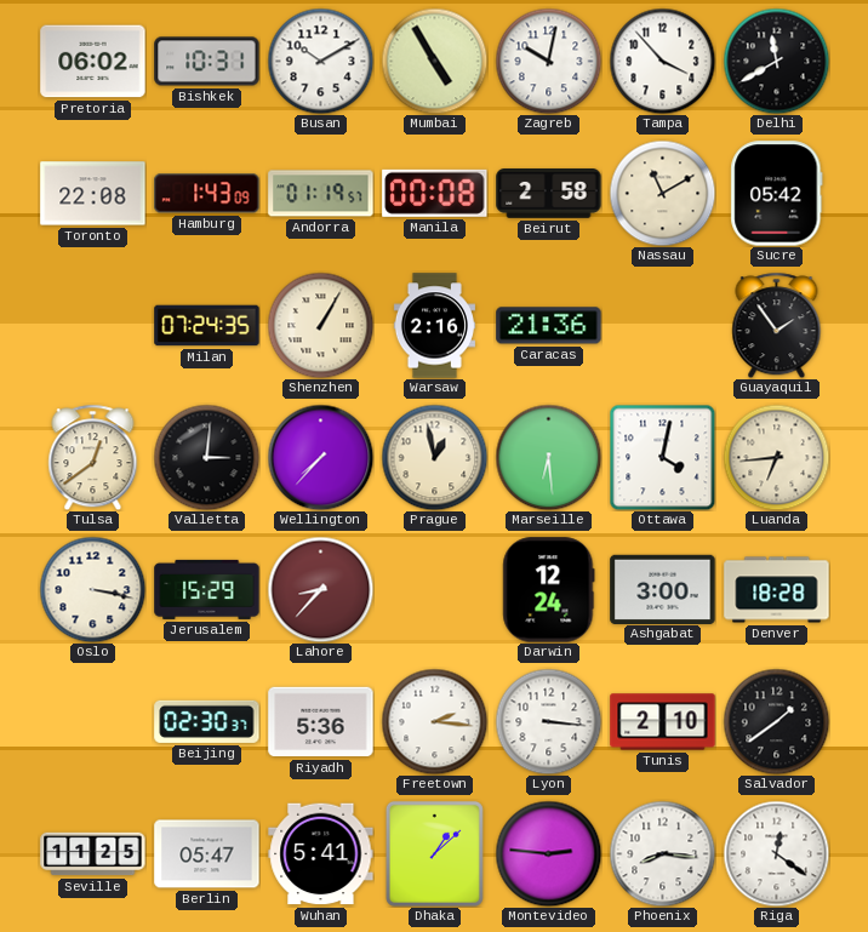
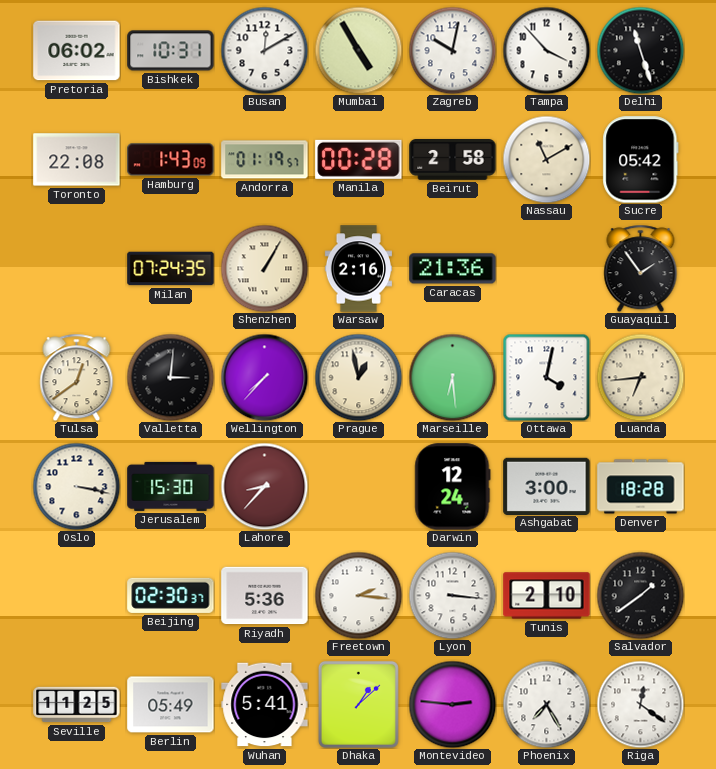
Busan: 10:10 -> 12:10
Delhi: 11:40 -> 11:27
Manila: 00:08 -> 00:28
Jerusalem: 15:29 -> 15:30
Berlin: 05:47 -> 05:49
Phoenix: 8:16 -> 7:25
